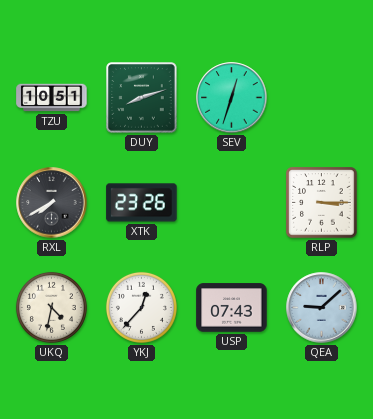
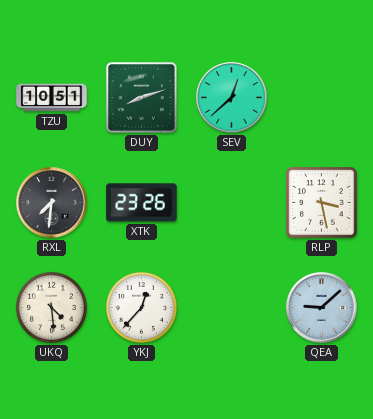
SEV: 12:33 -> 12:38
RXL: 7:40 -> 7:31
RLP: 3:15 -> 3:28
UKQ: 4:32 -> 4:29
USP: 07:43 -> none
